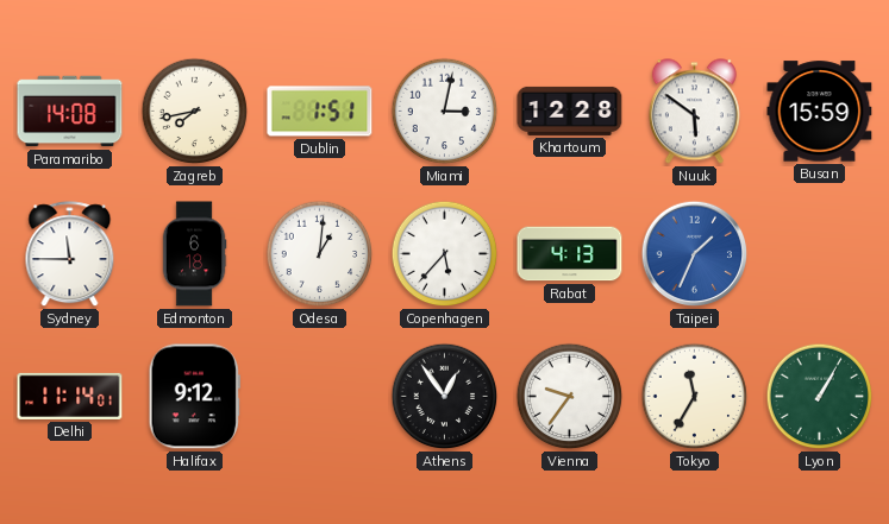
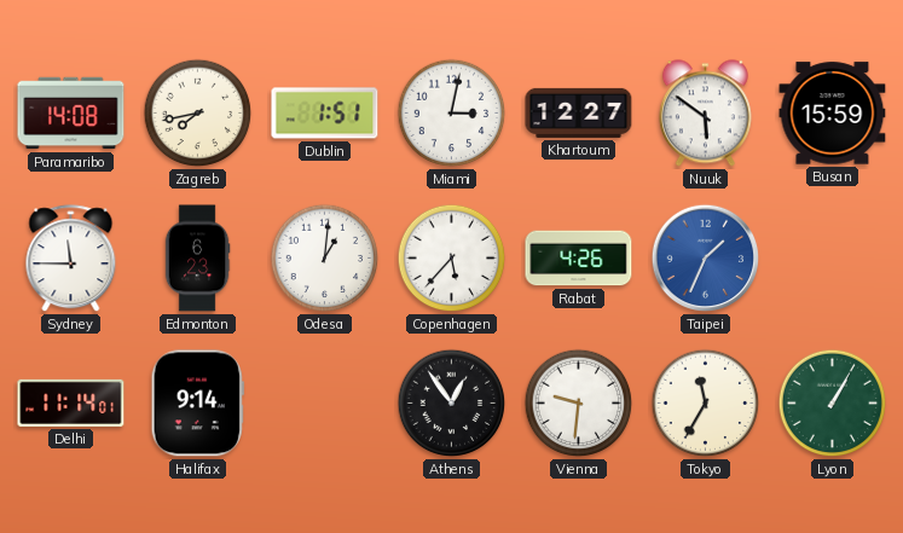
Khartoum: 12:28 -> 12:27
Edmonton: 6:18 -> 6:23
Rabat: 4:13 -> 4:26
Halifax: 9:12 -> 9:14
Vienna: 9:36 -> 9:31
